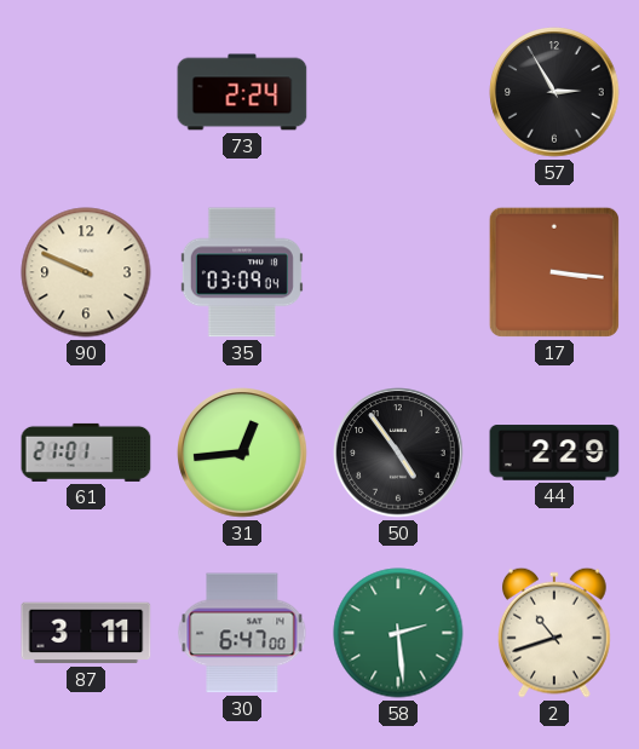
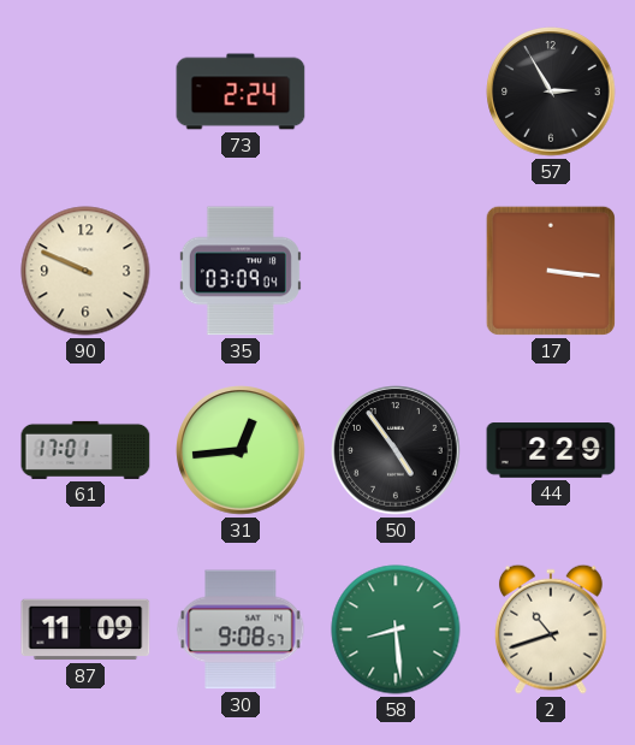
61: 21:01 -> 17:01
87: 3:11 -> 11:09
30: 6:47 -> 9:08
58: 2:29 -> 8:29
